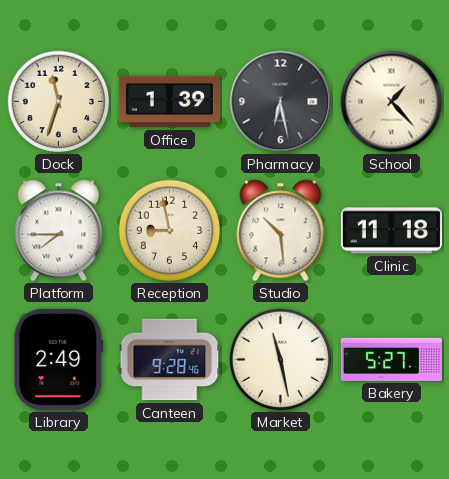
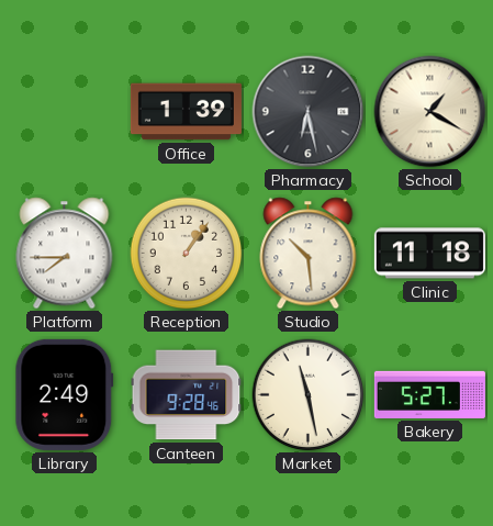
Dock: 11:33 -> none
School: 1:23 -> 1:20
Reception: 8:58 -> 1:06
